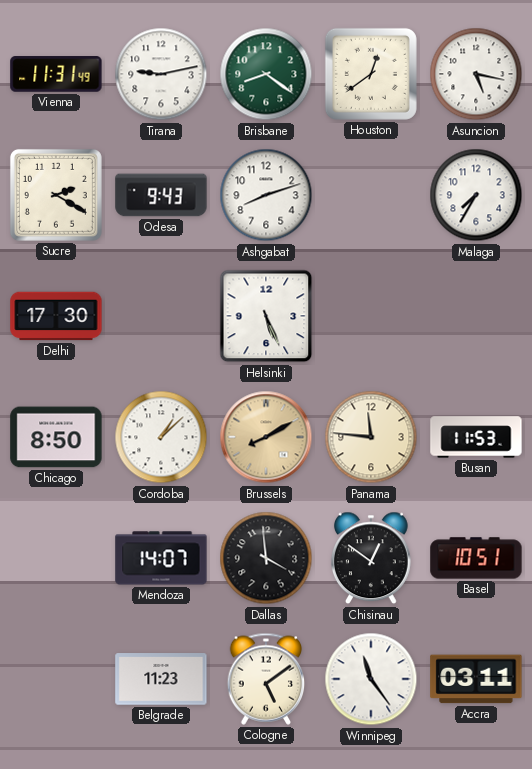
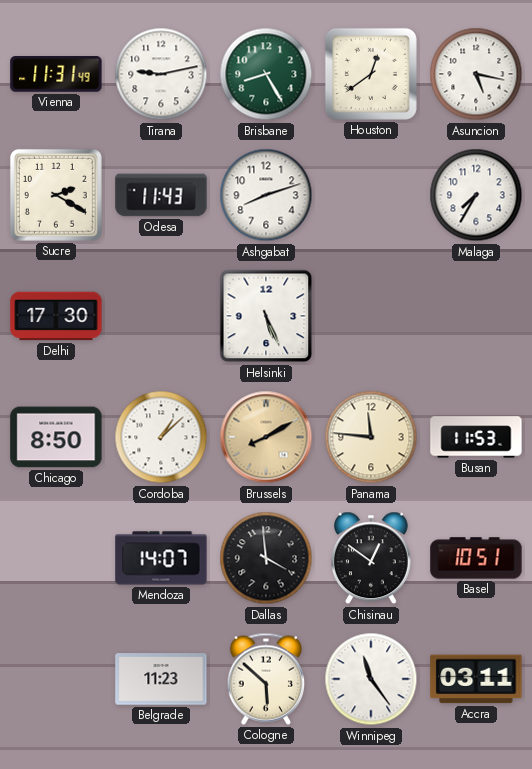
Brisbane: 8:21 -> 8:25
Odesa: 9:43 -> 11:43
Cologne: 5:09 -> 5:52
